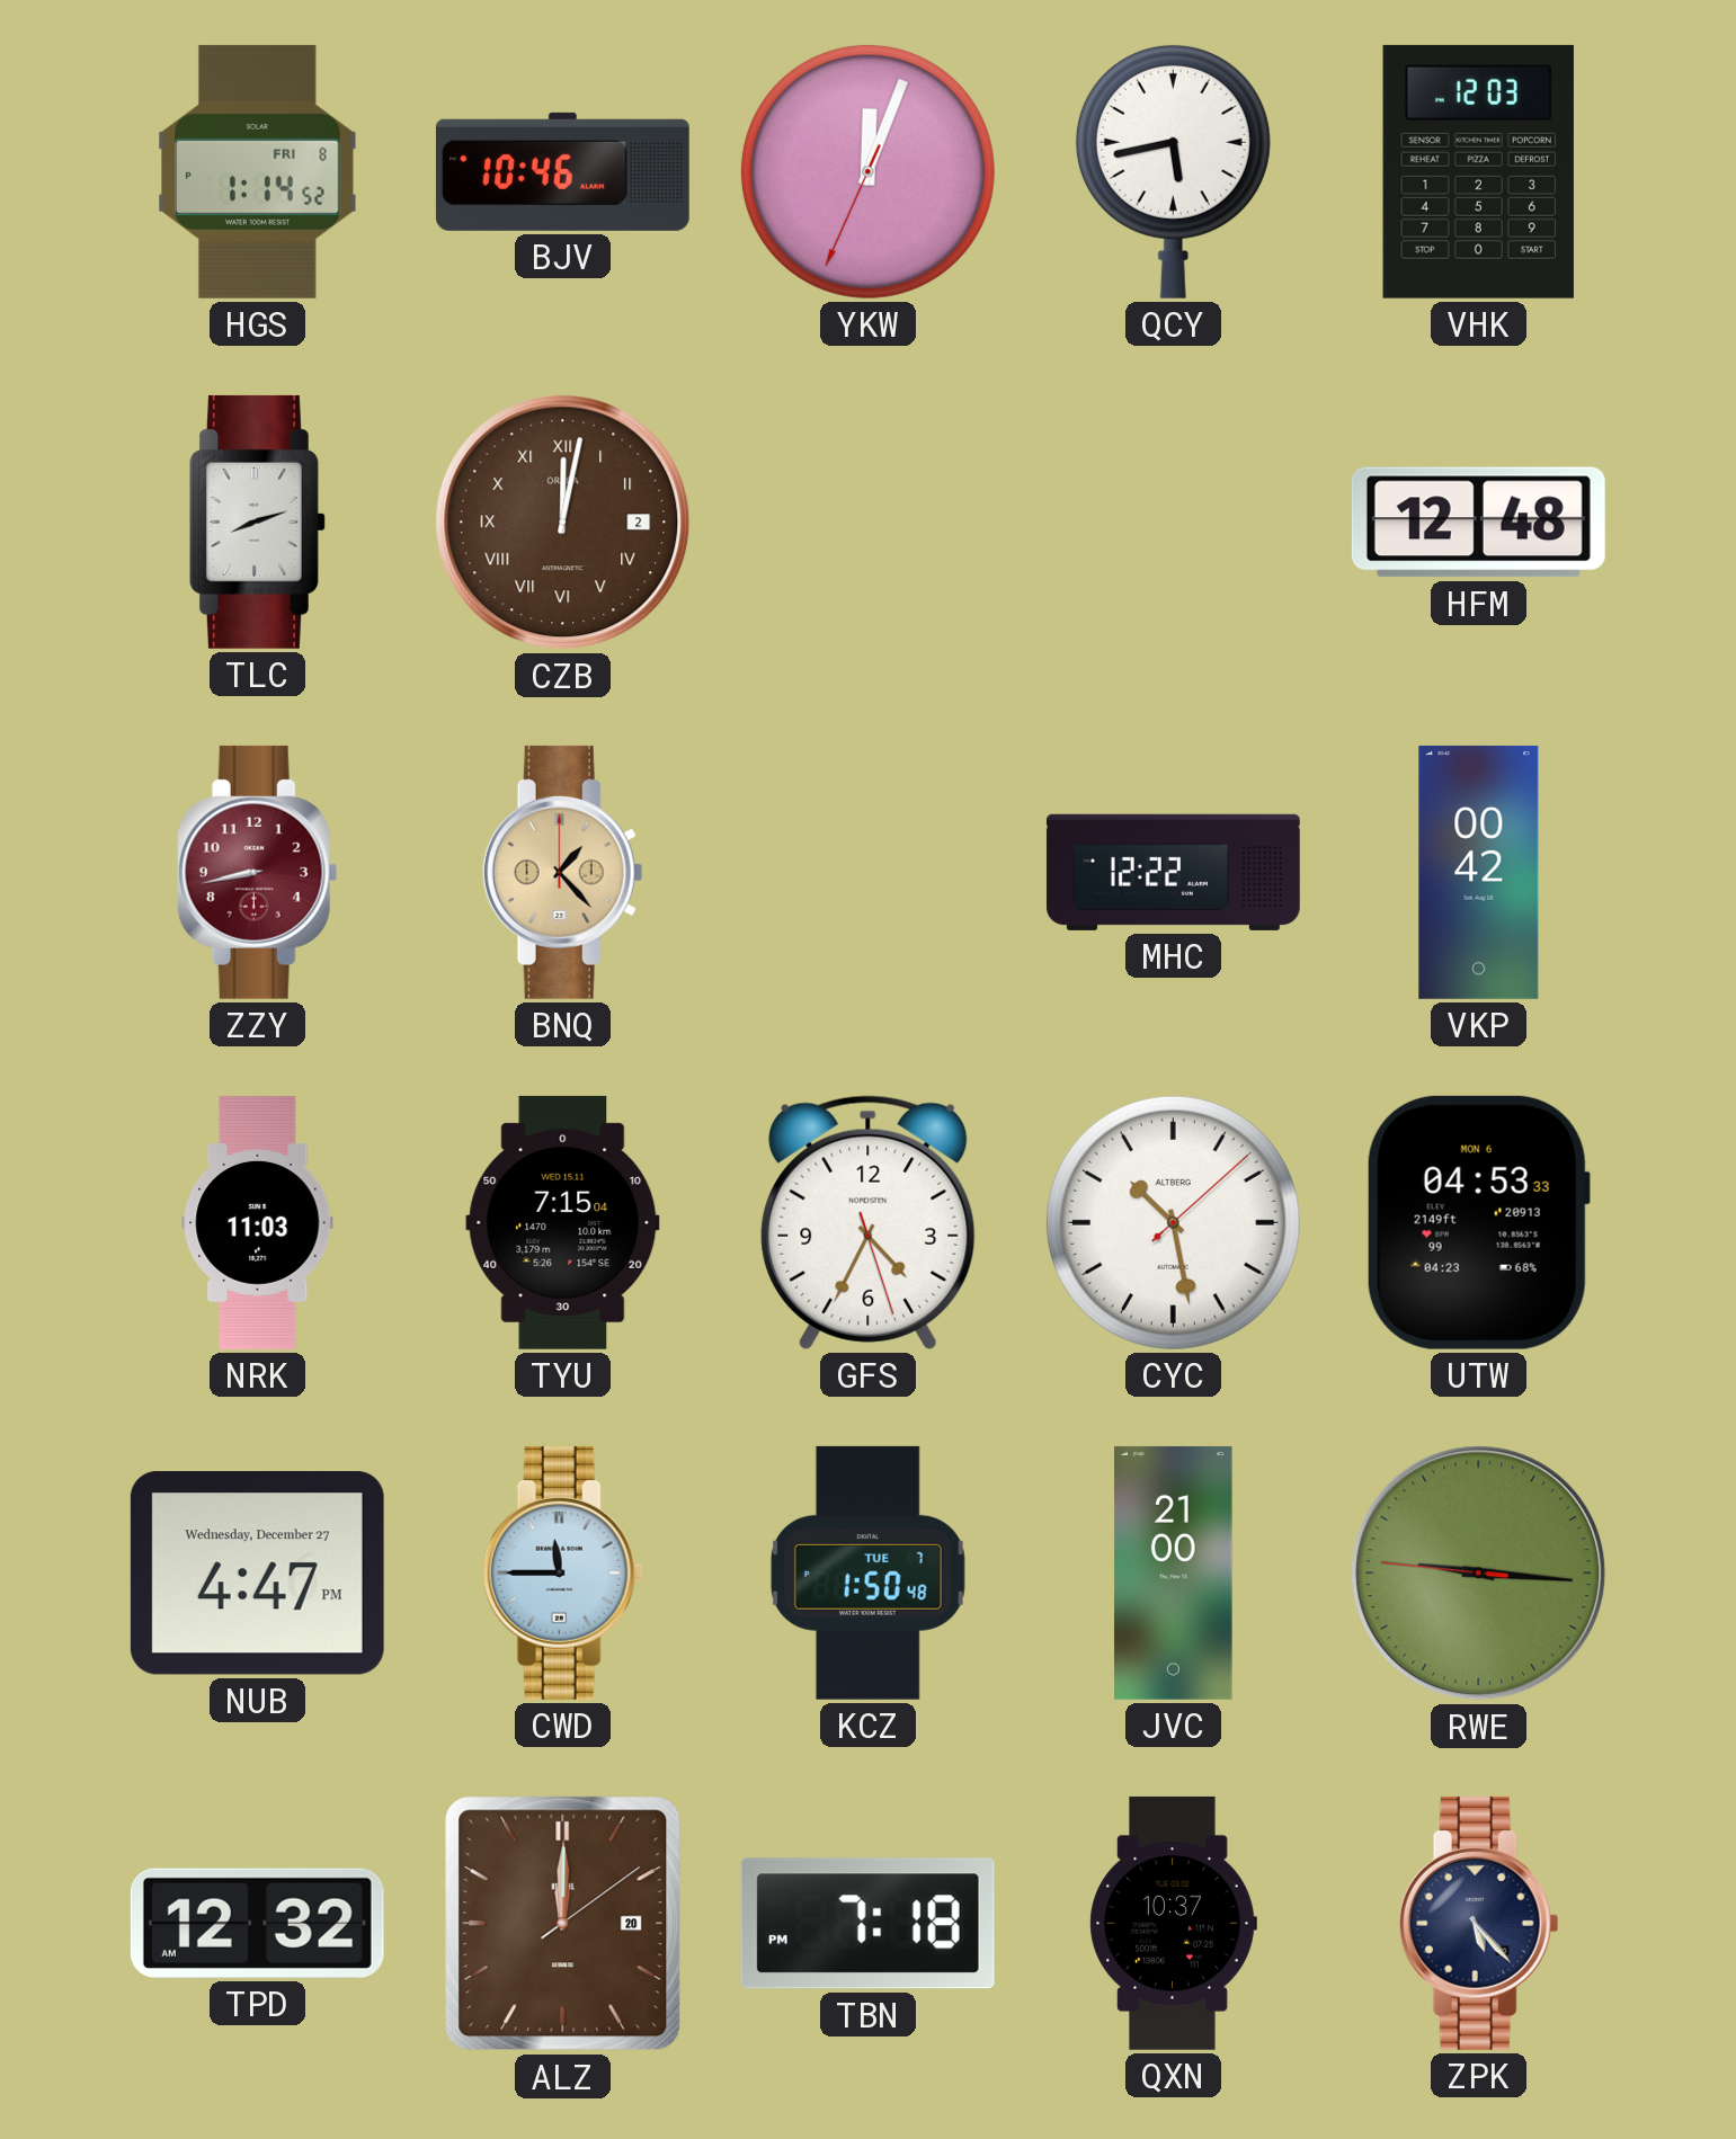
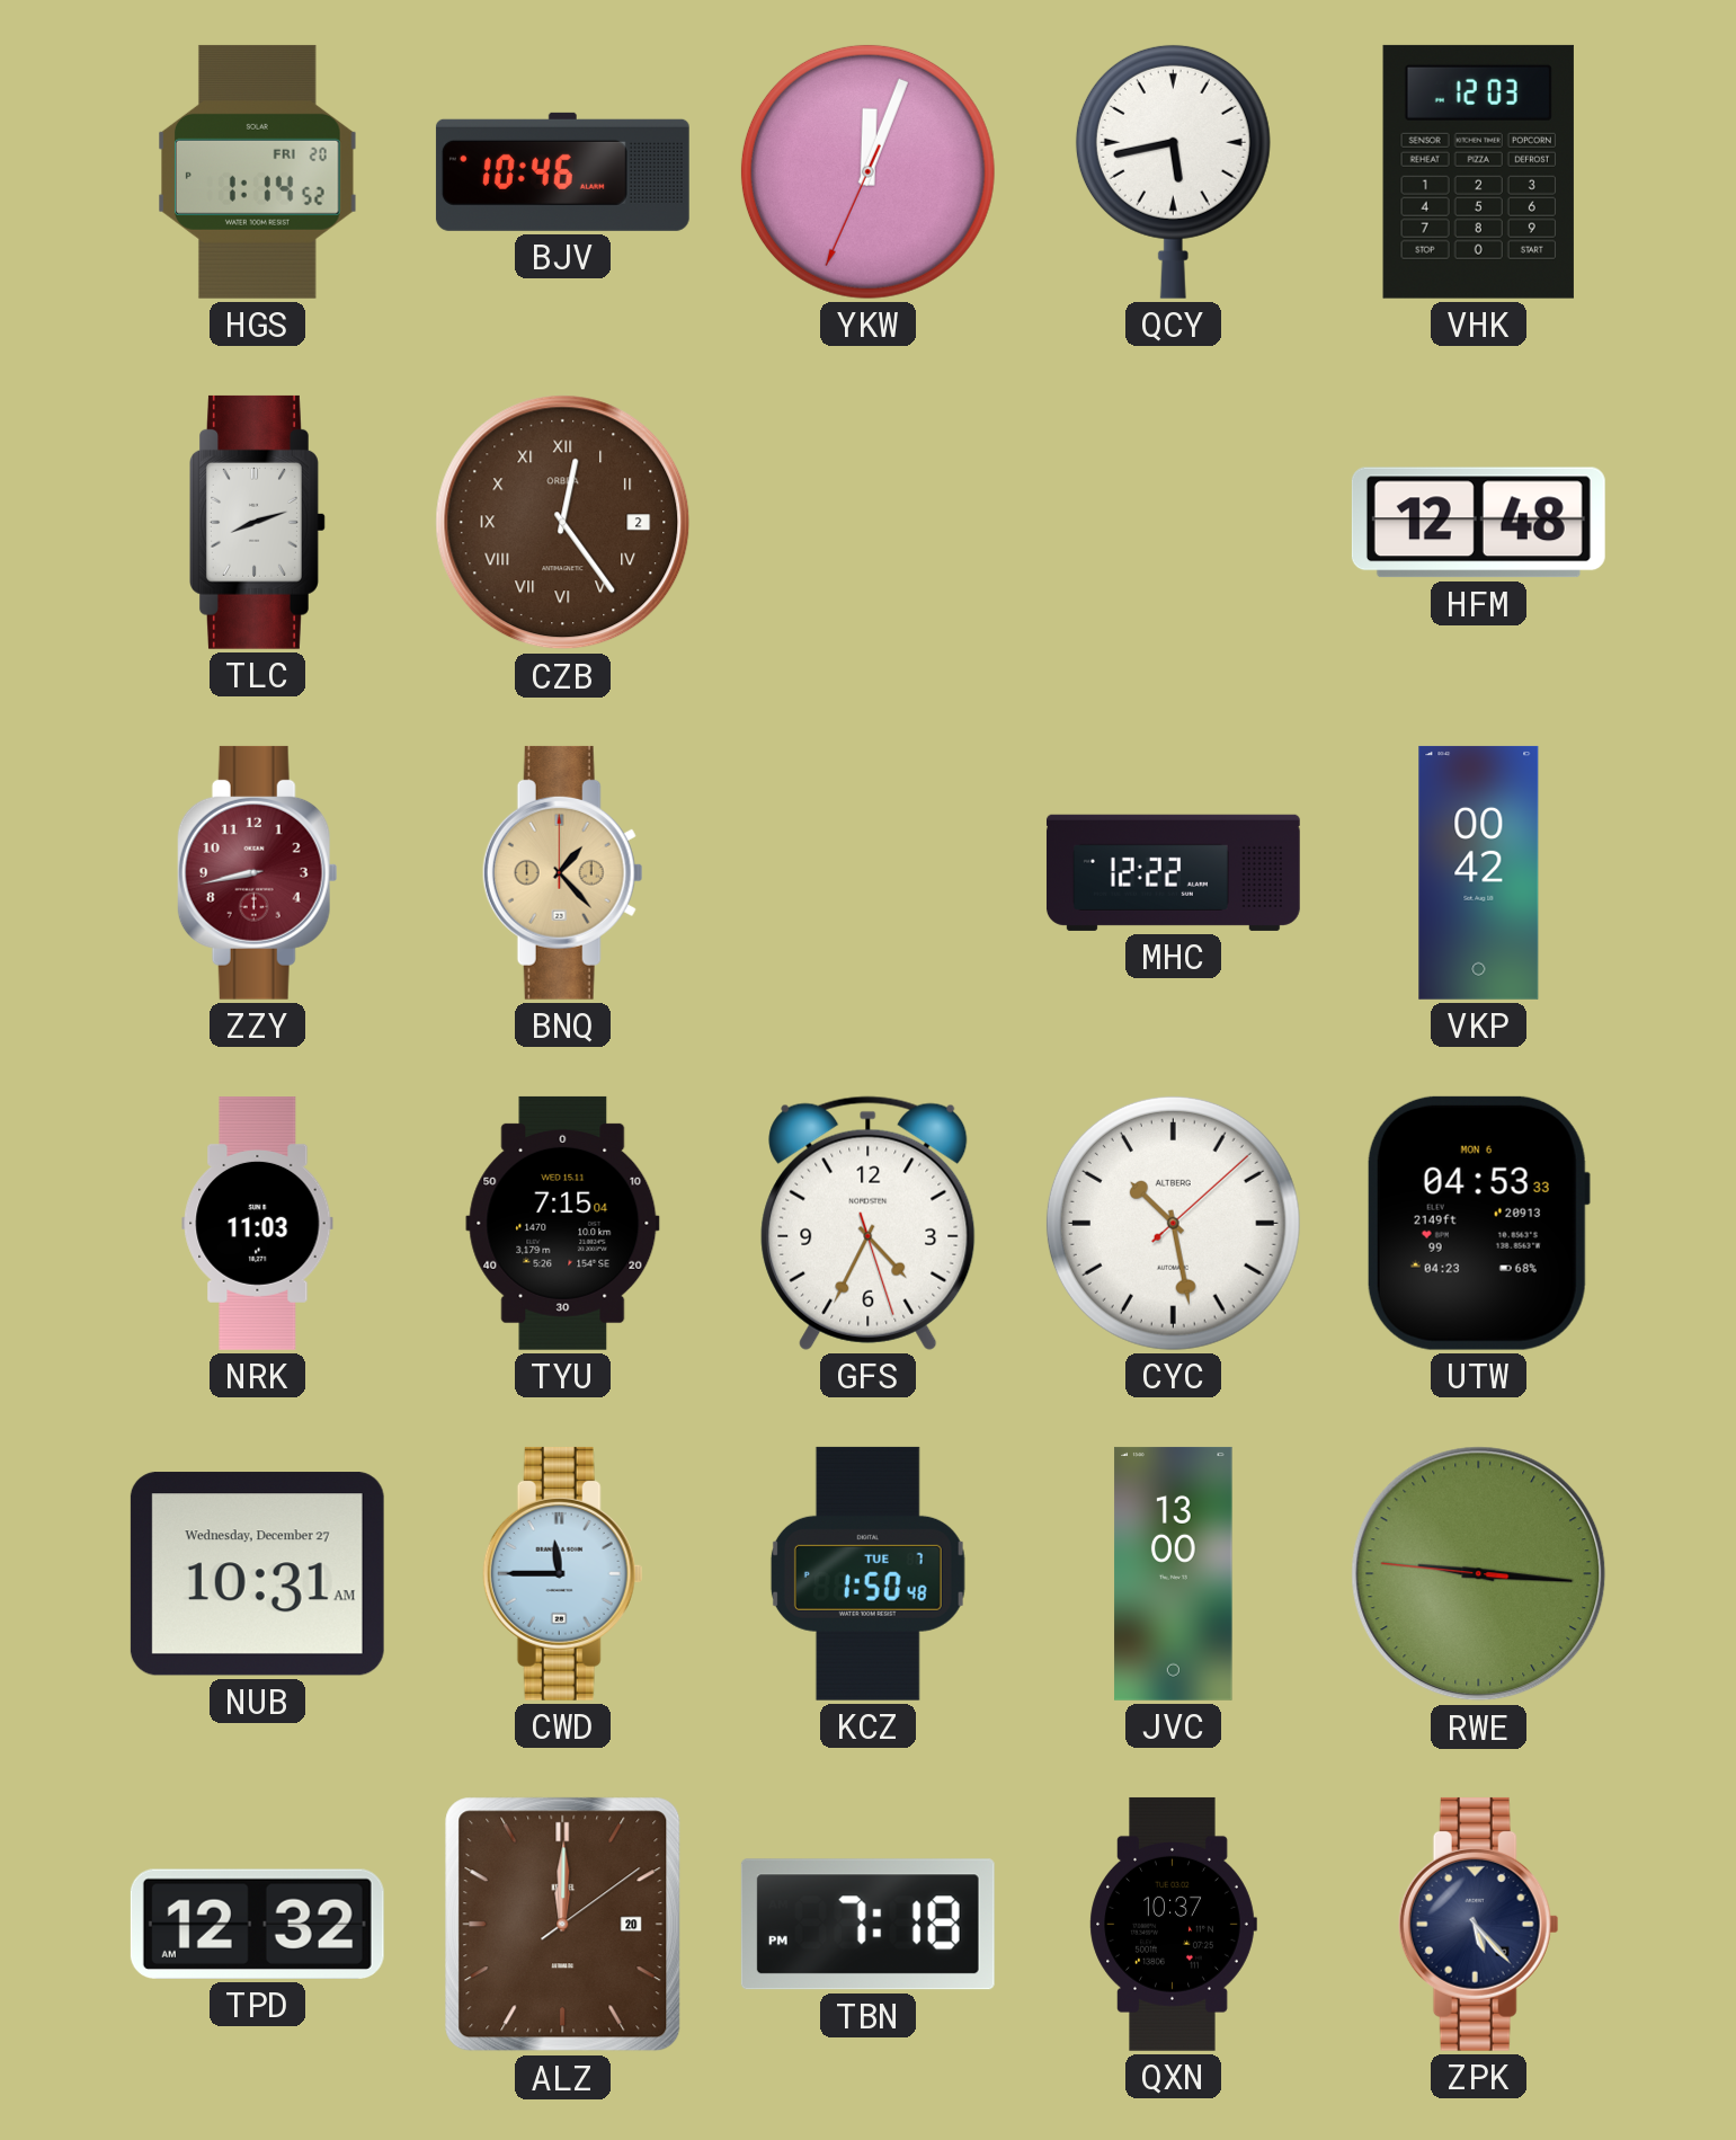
HGS date: FRI 8 -> FRI 20
CZB: 12:02 -> 12:24
NUB: 4:47 -> 10:31
JVC: 21:00 -> 13:00
